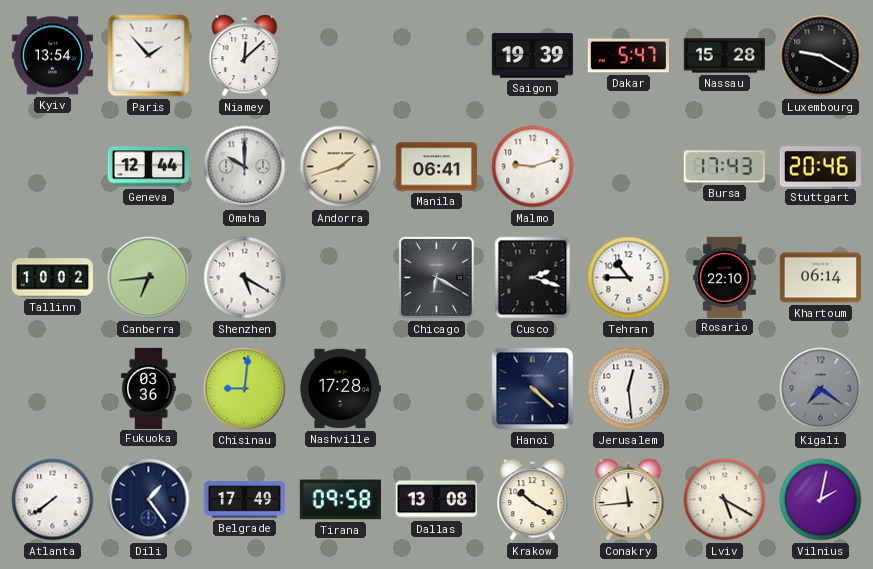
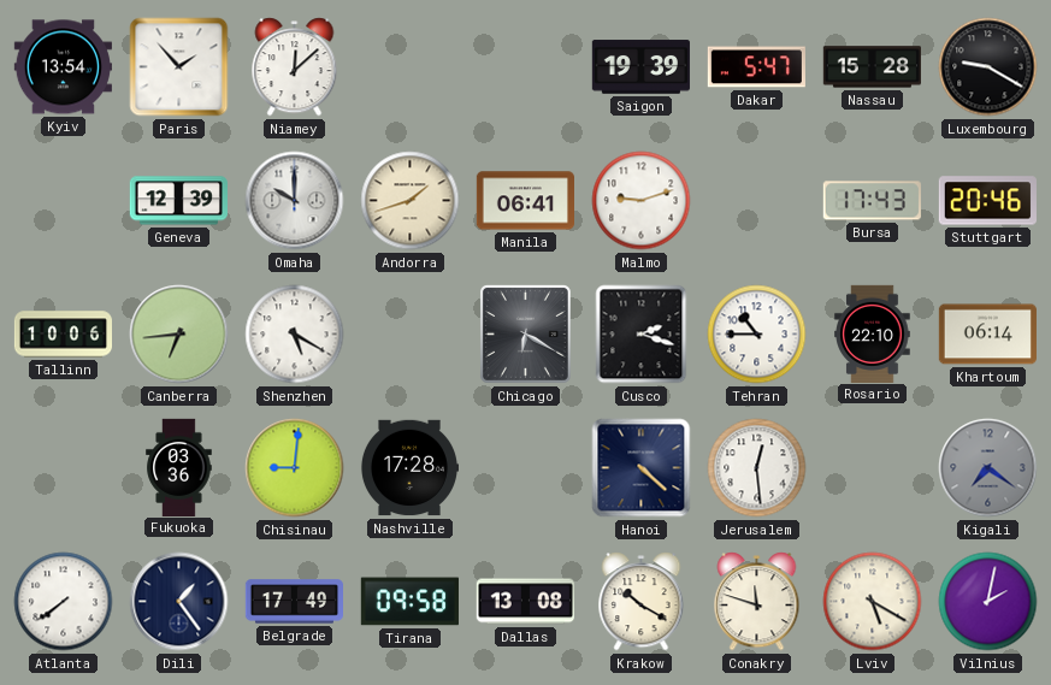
Geneva: 12:44 -> 12:39
Tallinn: 10:02 -> 10:06
Conakry: 11:44 -> 11:48
